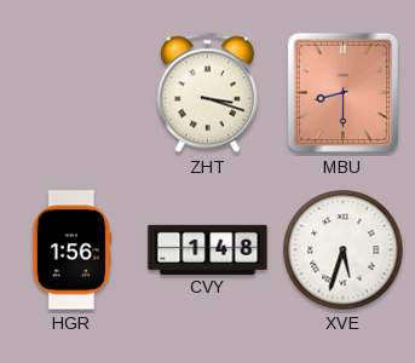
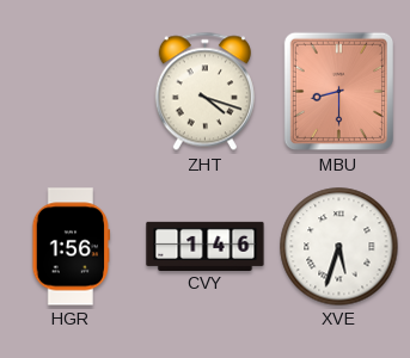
ZHT: 3:18 -> 4:18
CVY: 1:48 -> 1:46
